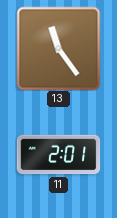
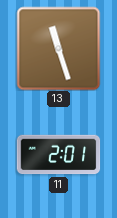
13: 11:24 -> 11:27
